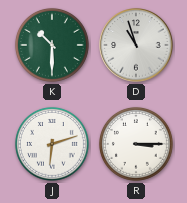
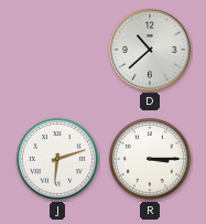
K: 10:30 -> none
D: 10:57 -> 10:38
